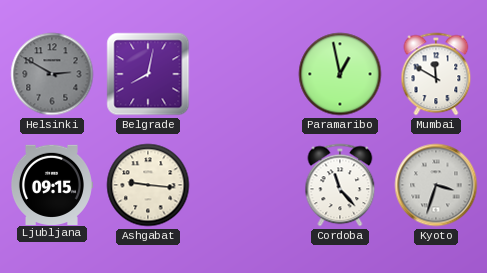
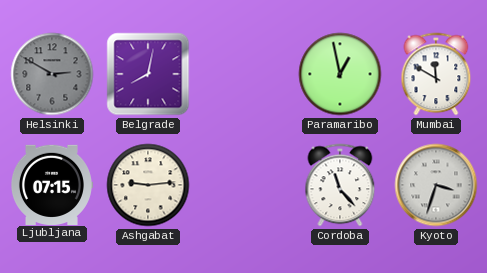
Ljubljana: 09:15 -> 07:15
Ashgabat: 9:16 -> 9:14
